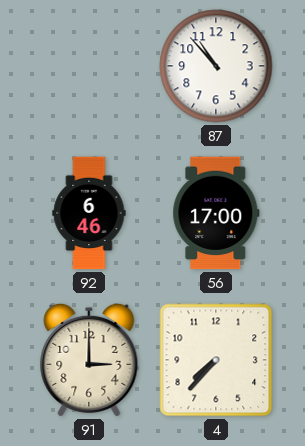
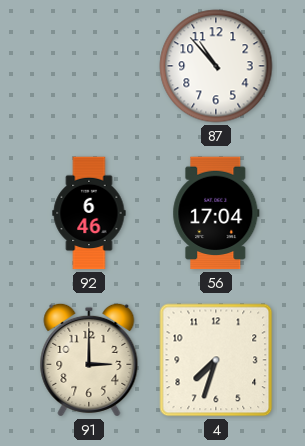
56: 17:00 -> 17:04
4: 7:37 -> 7:33
